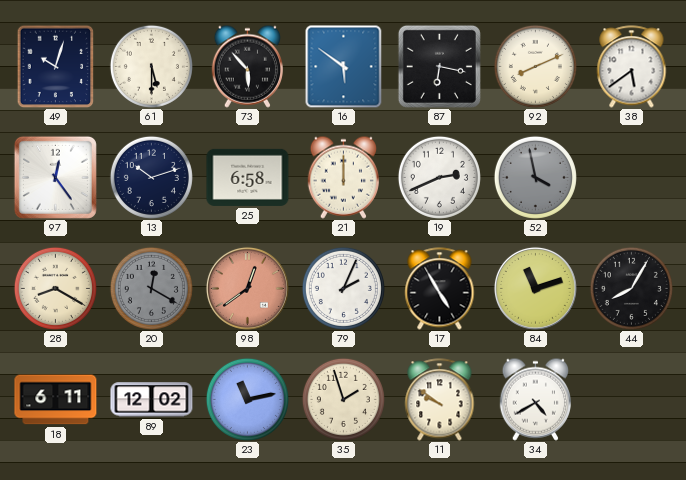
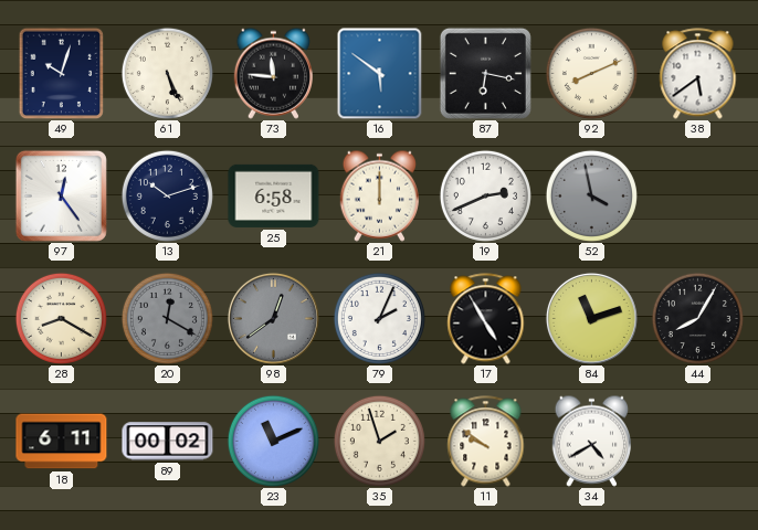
61: 5:30 -> 5:26
73: 5:53 -> 11:46
98 dial: salmon -> grey
89: 12:02 -> 00:02
23: 11:13 -> 11:11
